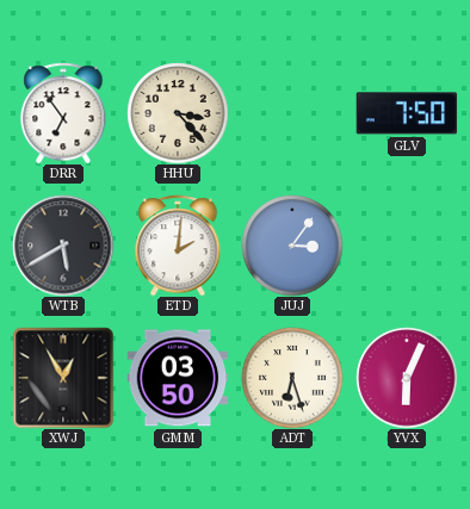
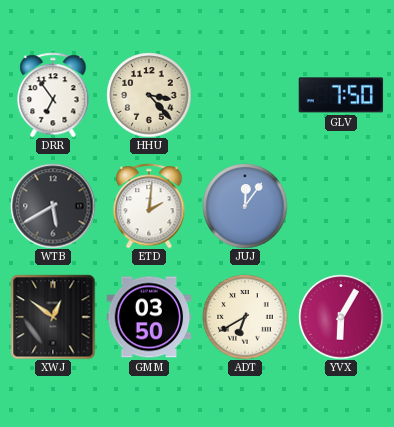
JUJ: 3:06 -> 12:06
XWJ: 12:55 -> 12:51
ADT: 6:27 -> 6:40
YVX: 6:04 -> 6:05
